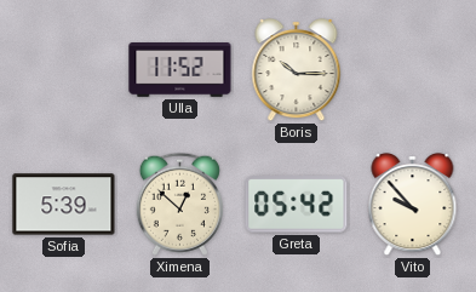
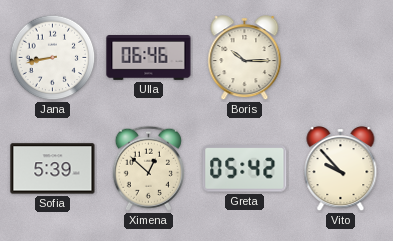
Jana: none -> 8:43
Ulla: 11:52 -> 06:46
